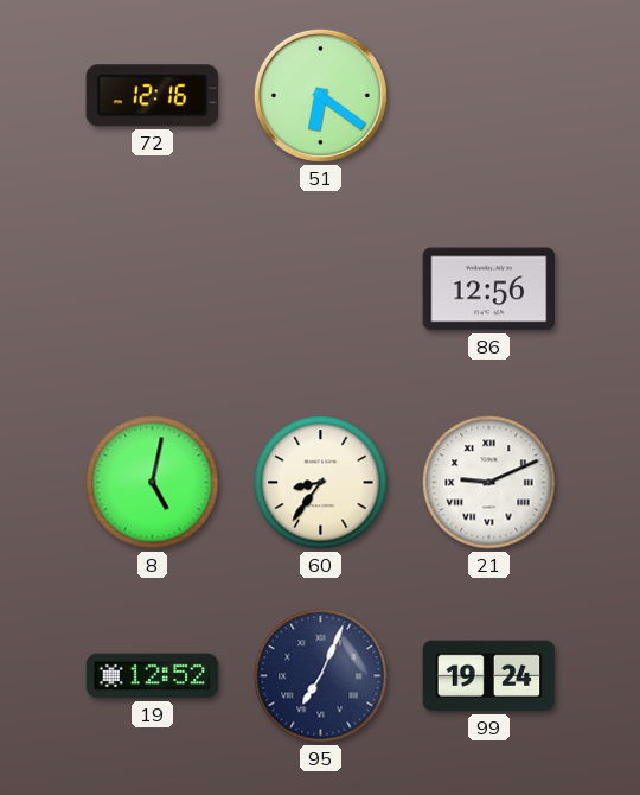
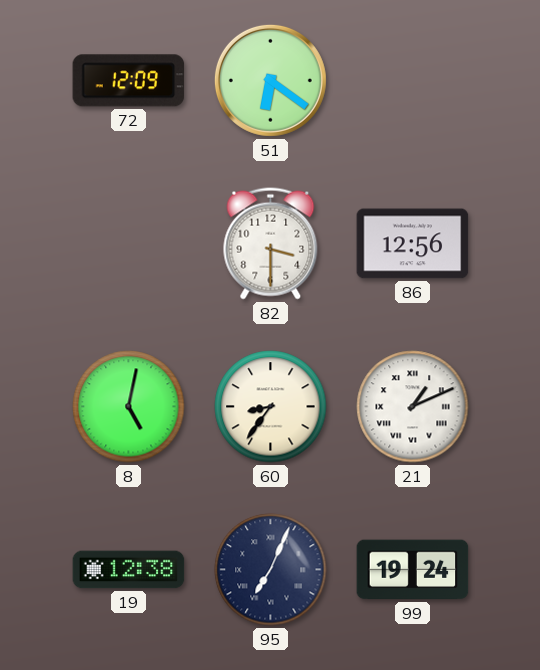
72: 12:16 -> 12:09
82: none -> 3:30
21: 9:11 -> 1:11
19: 12:52 -> 12:38
